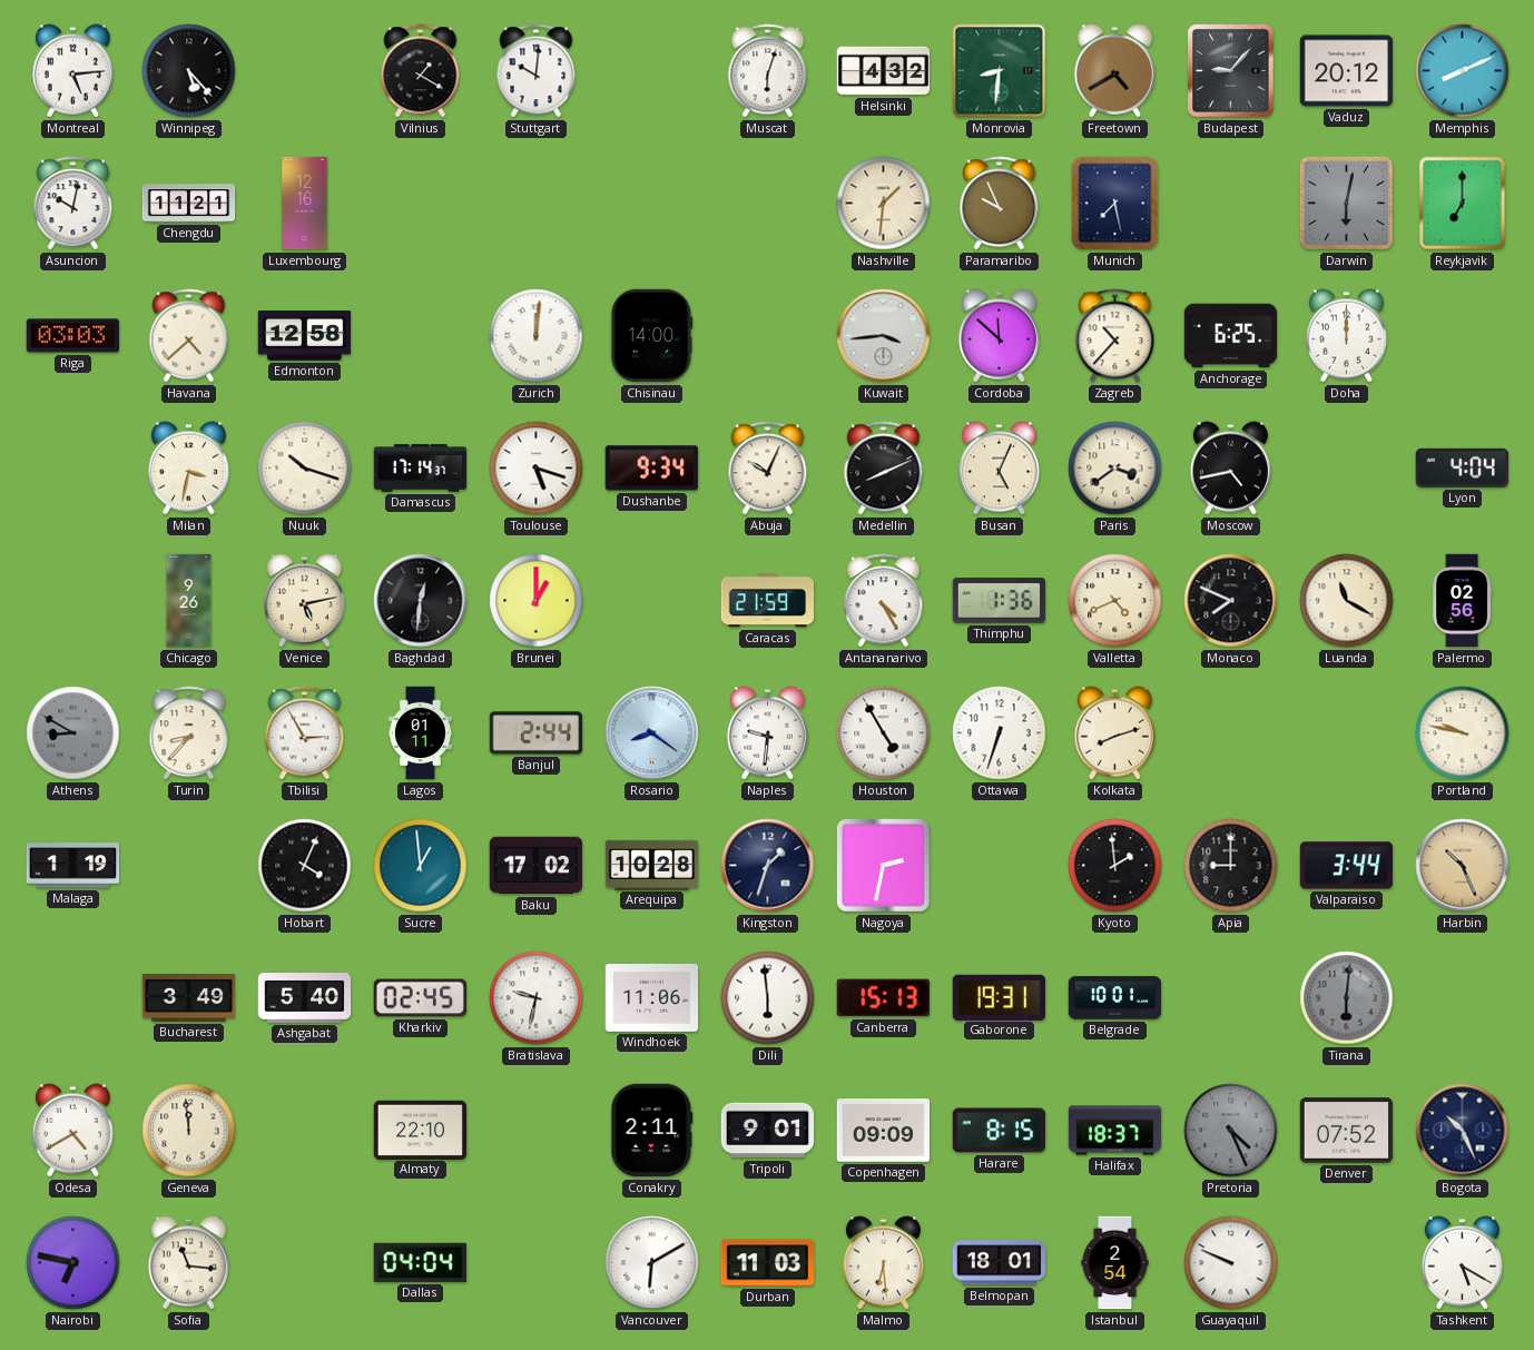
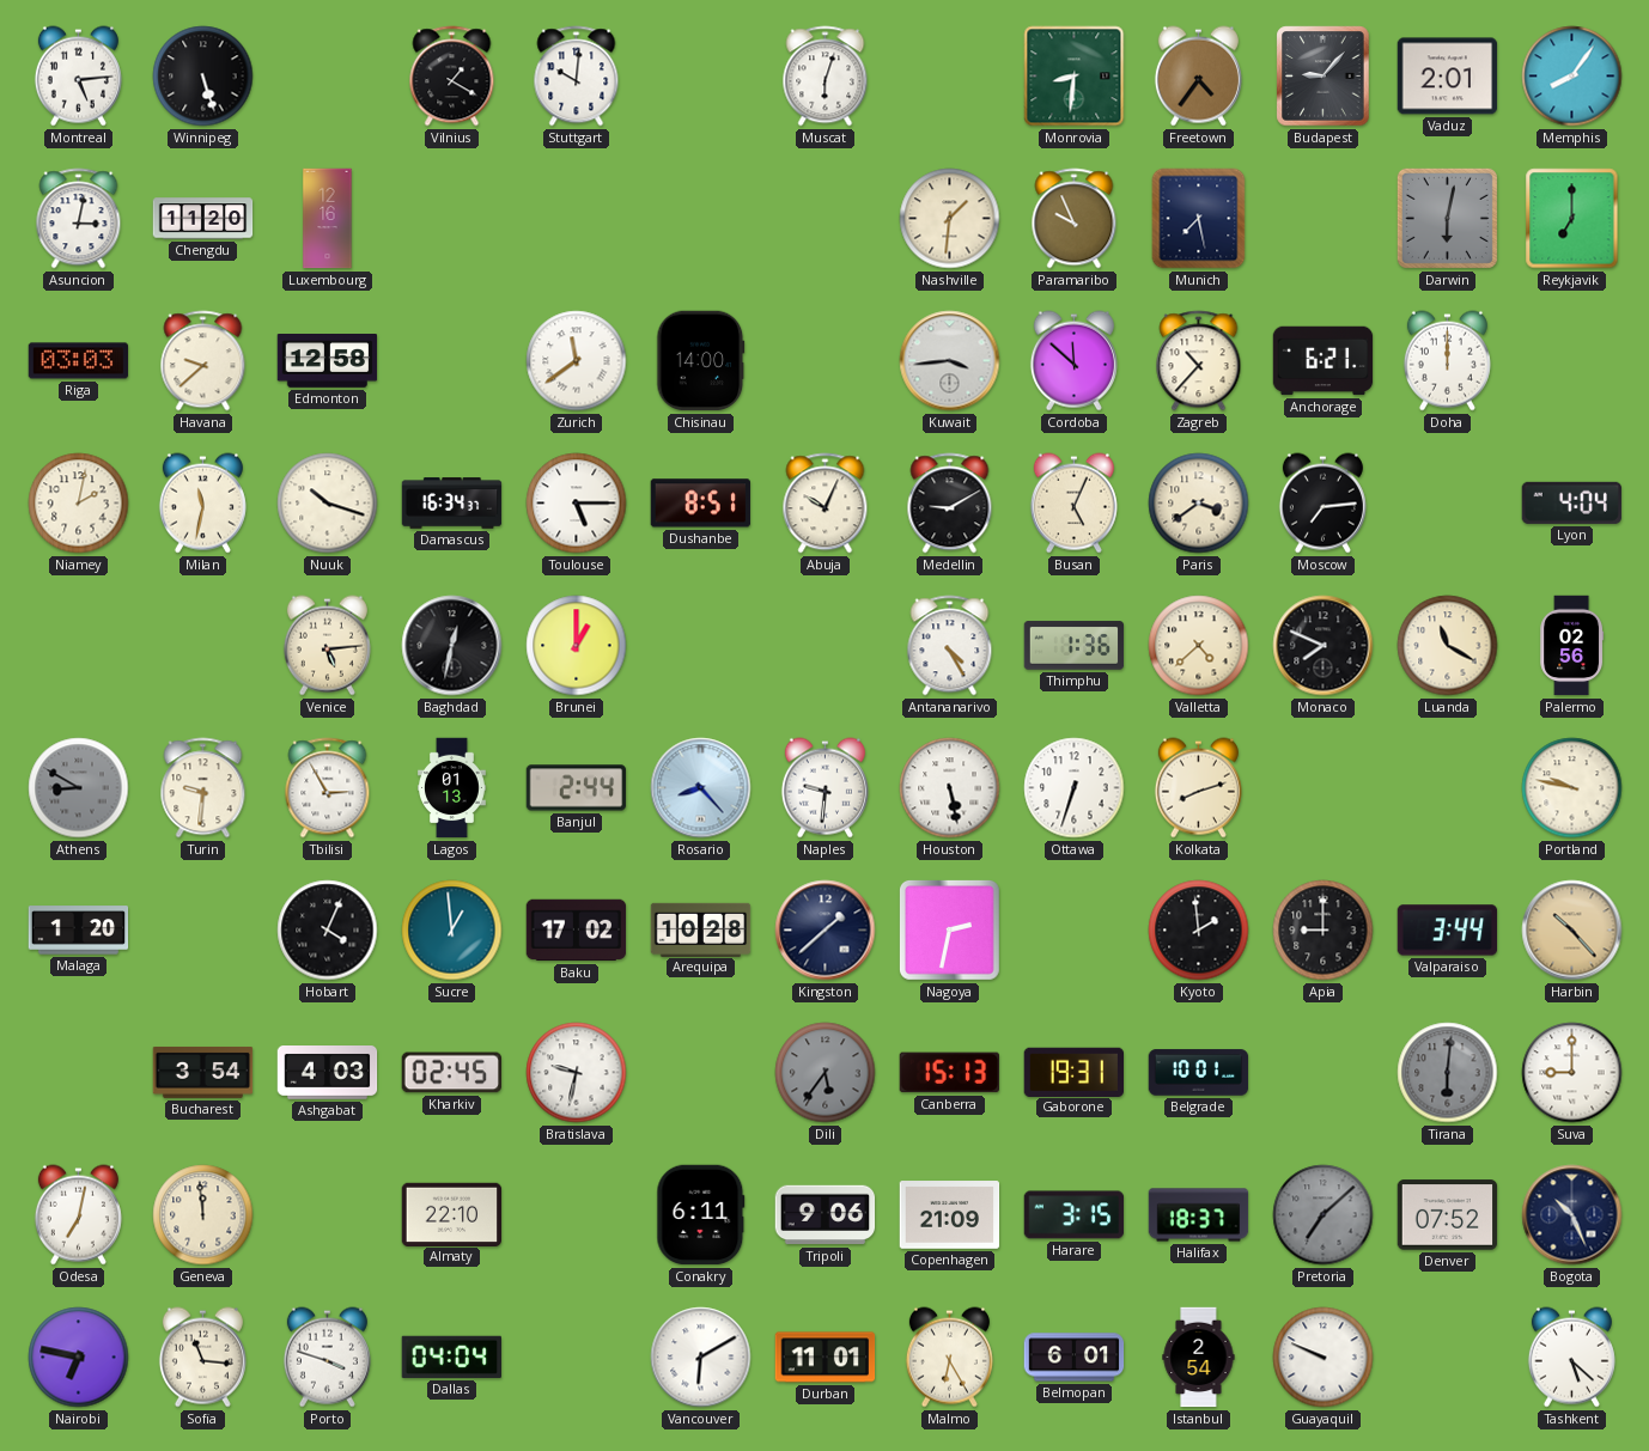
Winnipeg: 5:23 -> 5:27
Helsinki: 4:32 -> none
Freetown: 4:40 -> 4:36
Vaduz: 20:12 -> 2:01
Memphis: 8:11 -> 8:06
Asuncion: 10:02 -> 3:02
Chengdu: 11:21 -> 11:20
Havana: 4:38 -> 9:38
Zurich: 12:01 -> 11:39
Anchorage: 6:25 -> 6:21
Niamey: none -> 2:02
Milan: 3:32 -> 11:32
Damascus: 17:14 -> 16:34
Toulouse: 5:18 -> 5:15
Dushanbe: 9:34 -> 8:51
Medellin: 8:11 -> 9:10
Moscow: 4:43 -> 7:14
Chicago: 9:26 -> none
Venice: 5:13 -> 5:14
Baghdad: 12:31 -> 12:32
Caracas: 21:59 -> none
Valletta: 4:41 -> 4:38
Turin: 8:37 -> 9:31
Lagos: 01:11 -> 01:13
Rosario: 8:21 -> 8:23
Houston: 4:55 -> 5:28
Malaga: 1:19 -> 1:20
Kingston: 1:33 -> 1:38
Harbin: 10:26 -> 10:23
Bucharest: 3:49 -> 3:54
Ashgabat: 5:40 -> 4:03
Windhoek: 11:06 -> none
Dili: 5:59 -> 5:36
Dili dial: white -> grey
Suva: none -> 9:00
Odesa: 4:40 -> 7:02
Conakry: 2:11 -> 6:11
Tripoli: 9:01 -> 9:06
Copenhagen: 09:09 -> 21:09
Harare: 8:15 -> 3:15
Pretoria: 4:26 -> 7:08
Porto: none -> 3:48
Durban: 11:03 -> 11:01
Malmo: 6:29 -> 6:25
Belmopan: 18:01 -> 6:01
Tashkent: 5:20 -> 5:22
